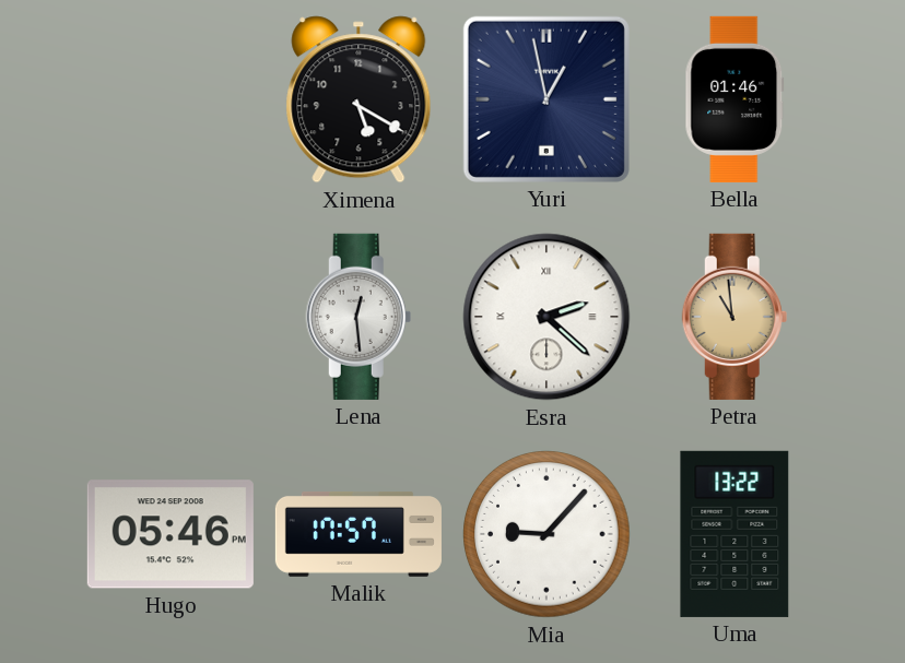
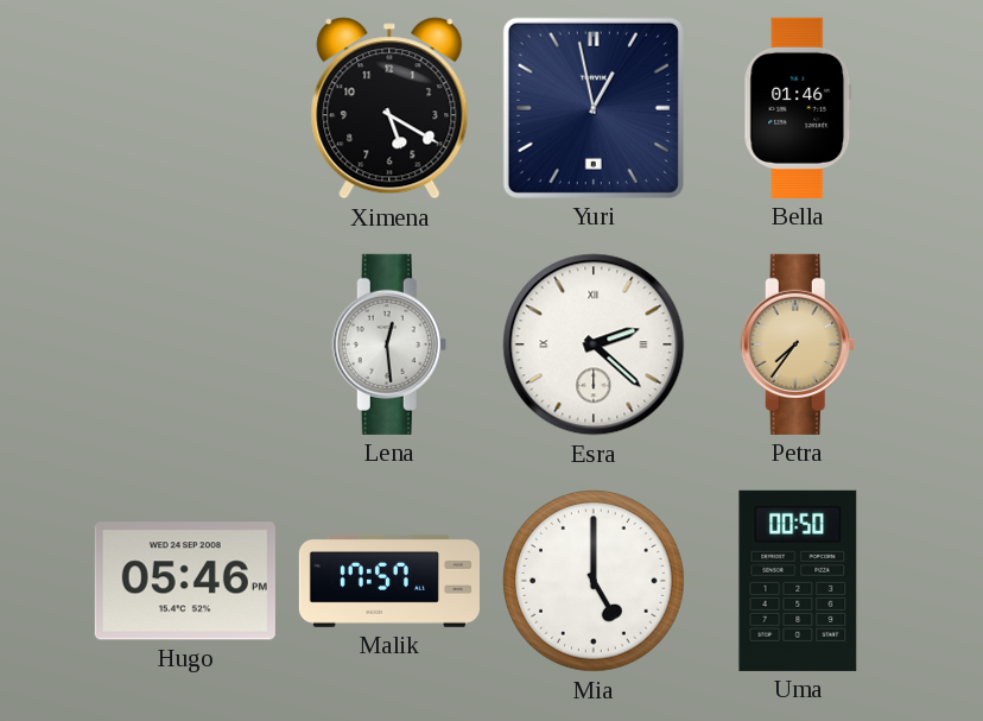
Petra: 10:59 -> 7:36
Mia: 9:07 -> 5:00
Uma: 13:22 -> 00:50
